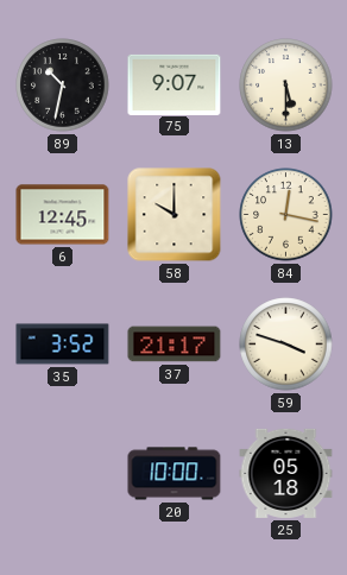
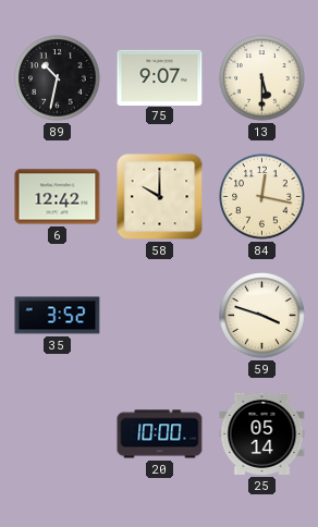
6: 12:45 -> 12:42
37: 21:17 -> none
25: 05:18 -> 05:14
